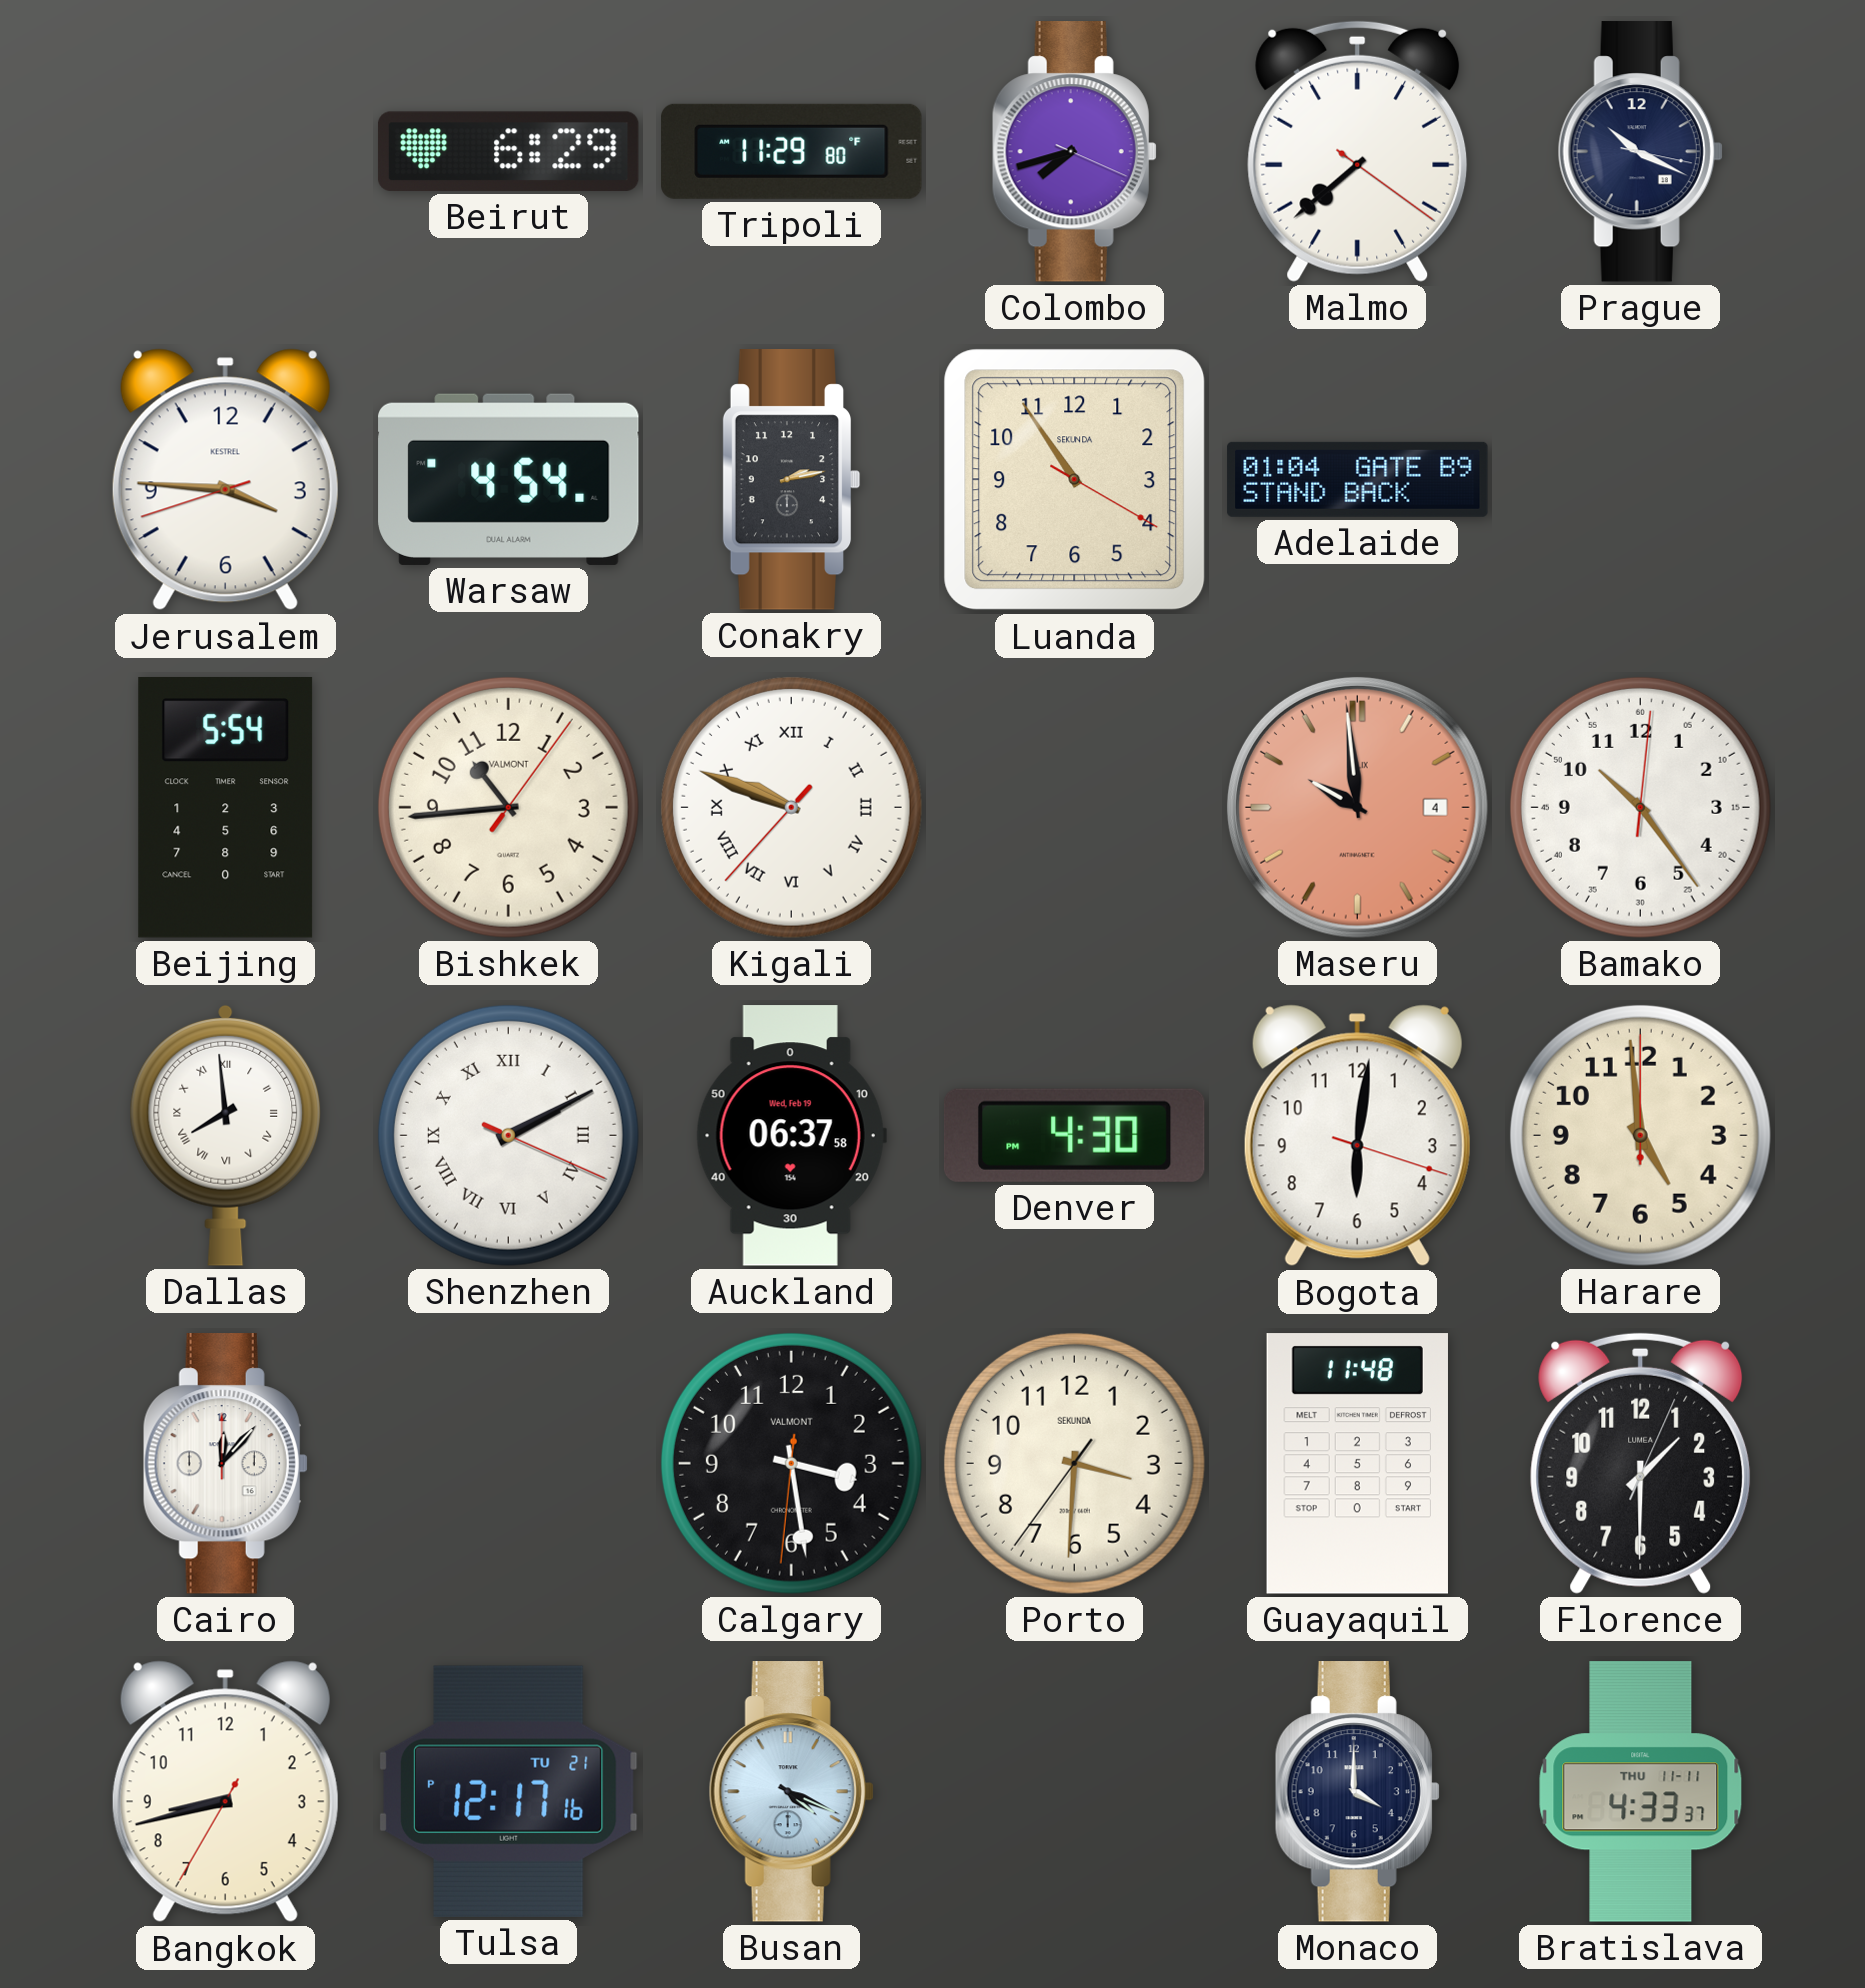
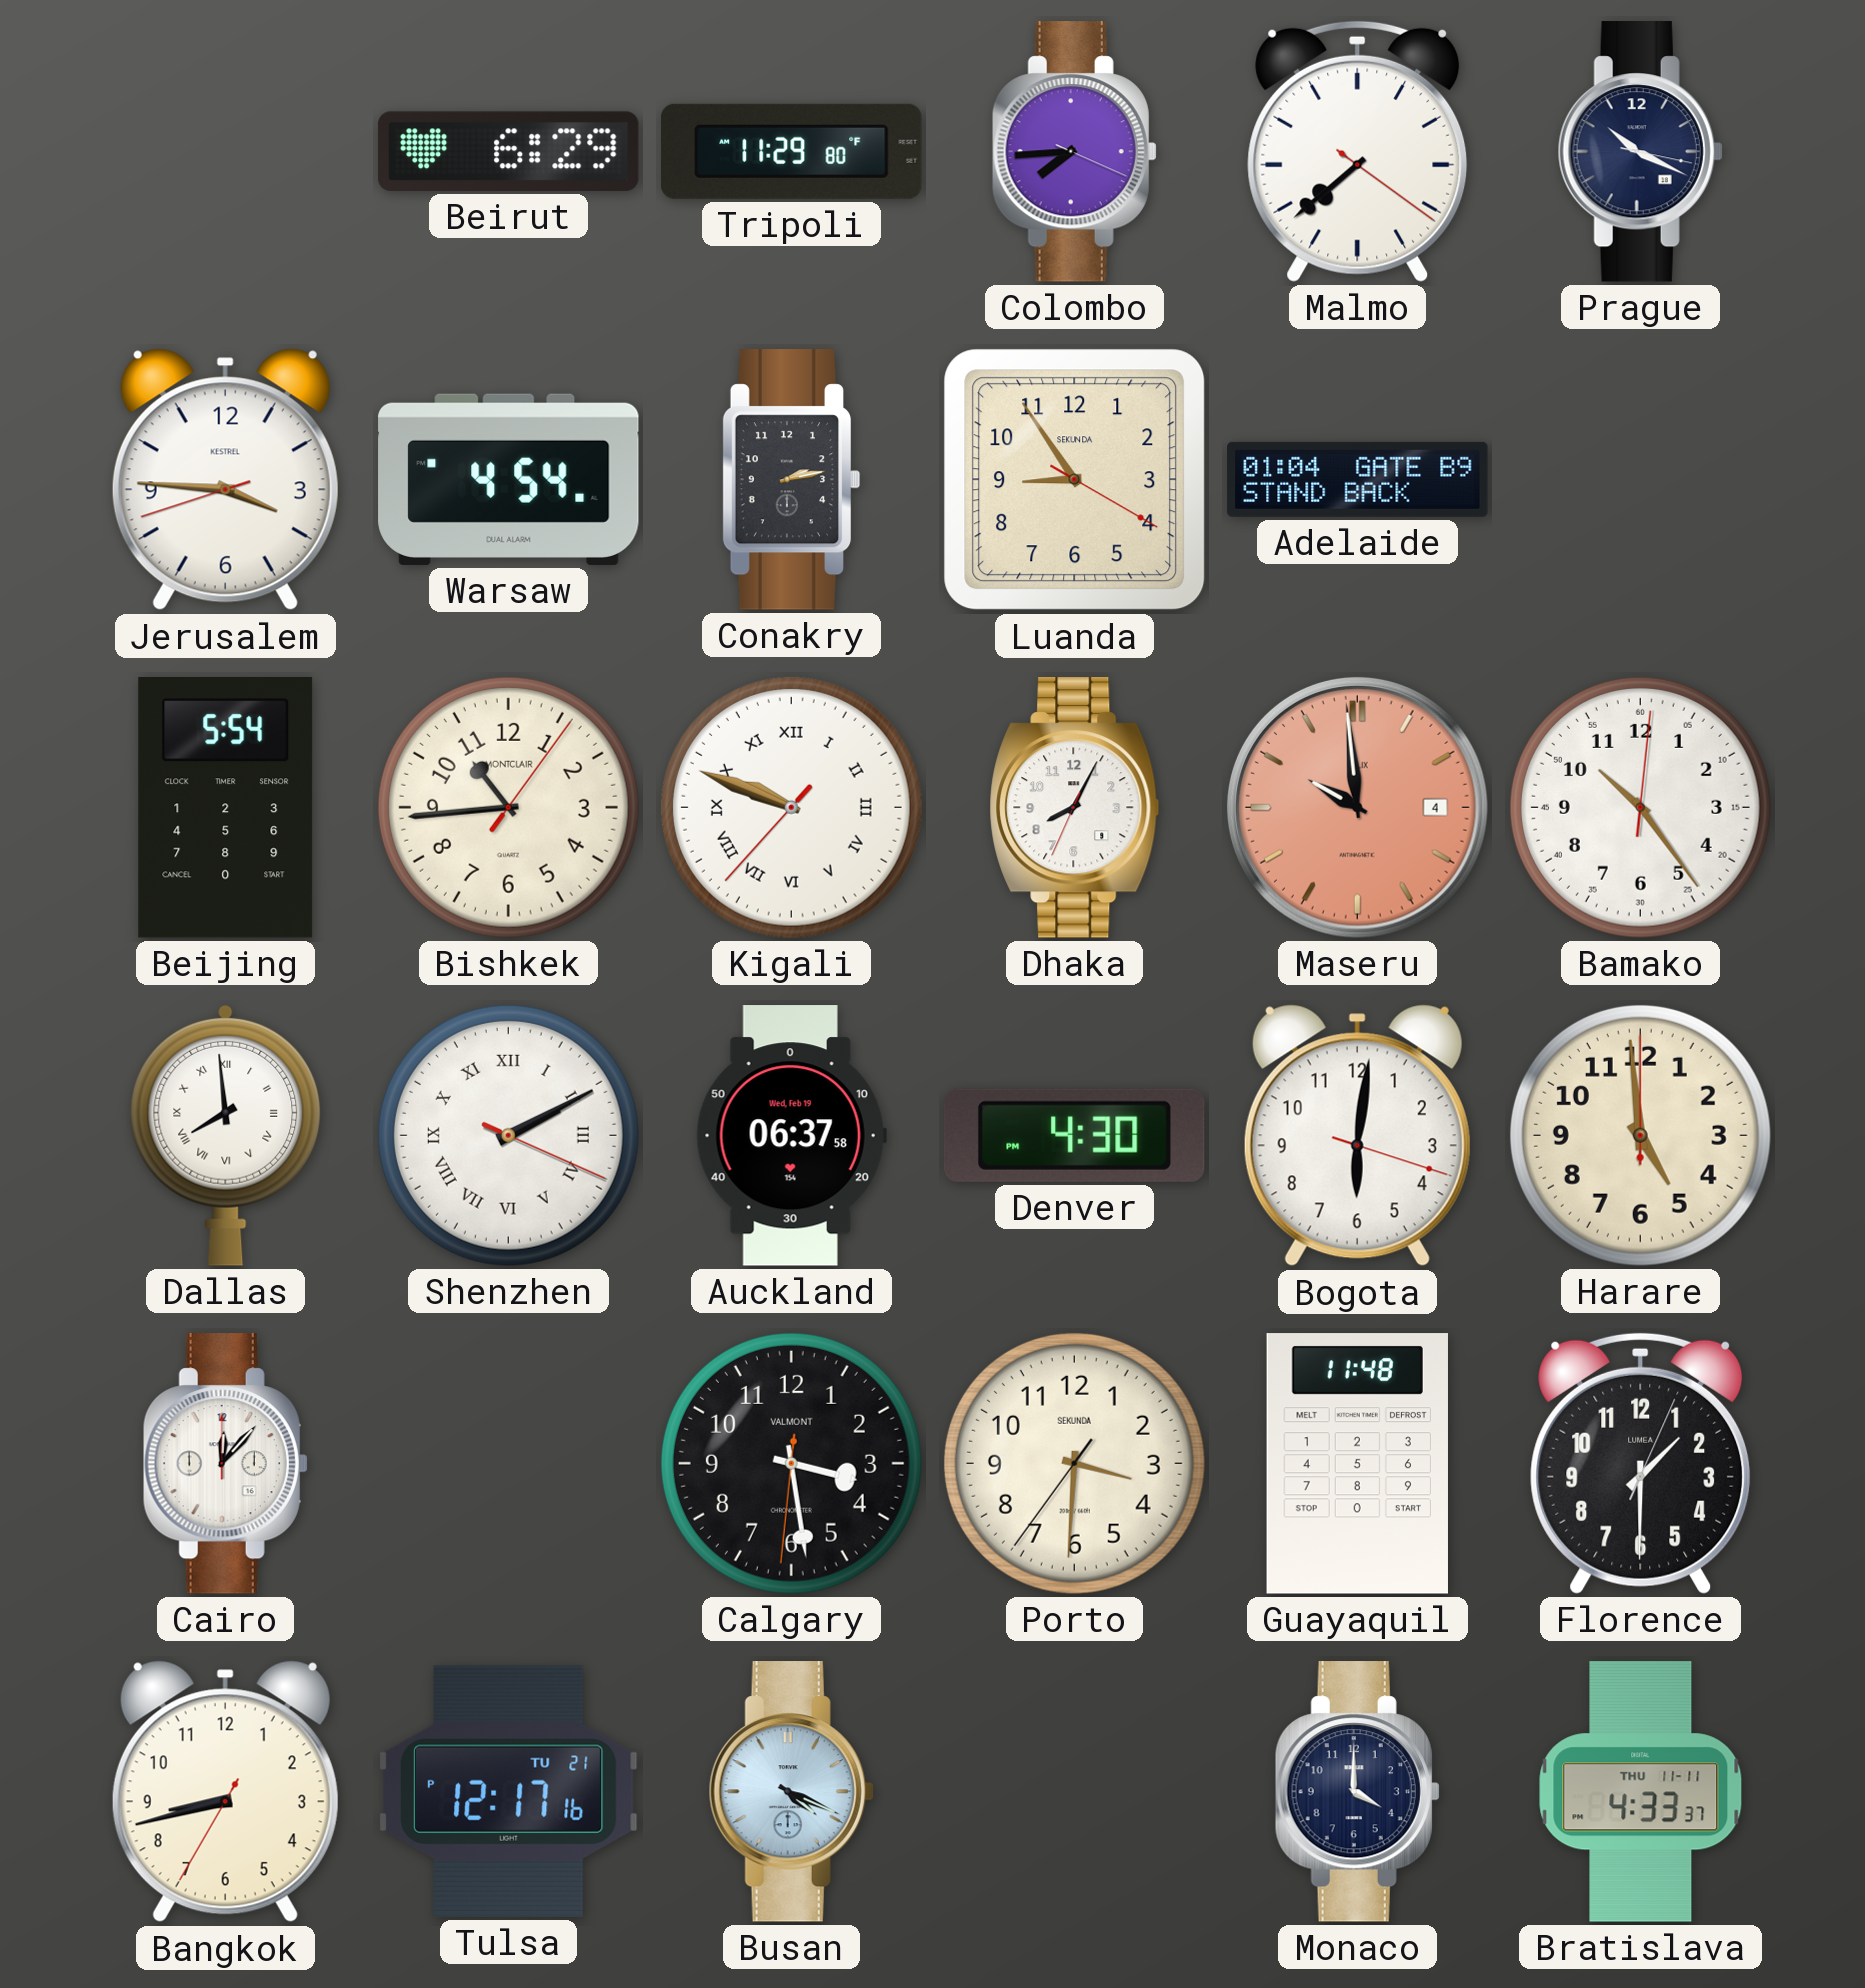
Colombo: 7:42 -> 7:44
Luanda: 10:54 -> 8:54
Bishkek brand: VALMONT -> MONTCLAIR
Dhaka: none -> 8:04
